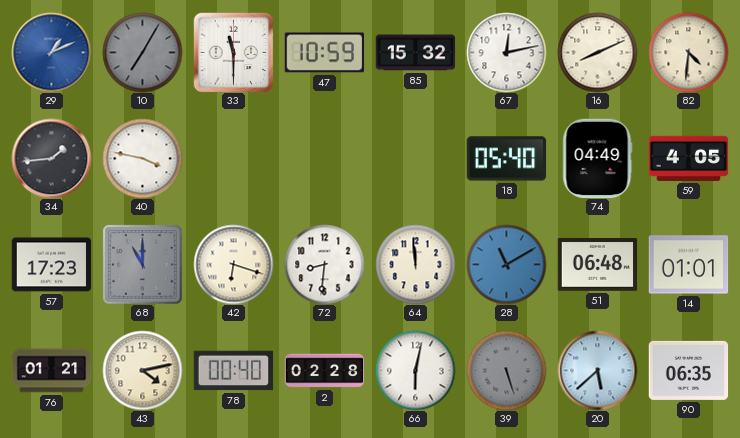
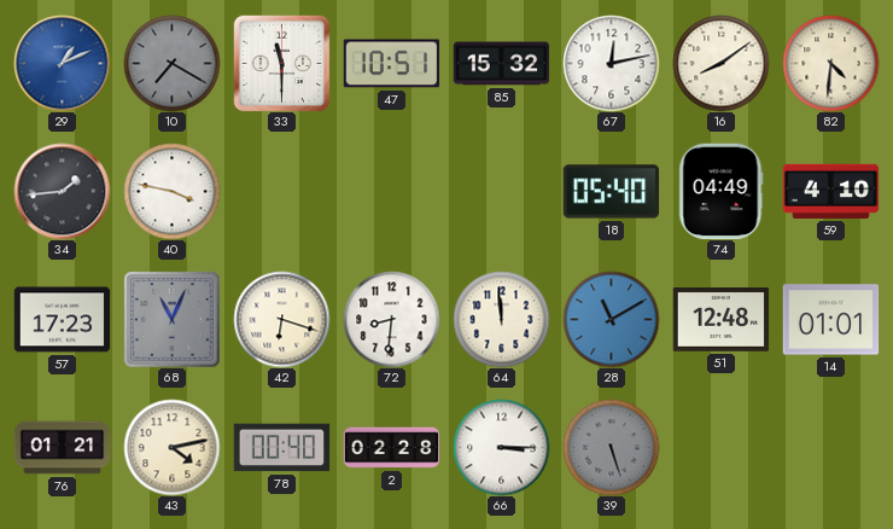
10: 7:05 -> 7:20
47: 10:59 -> 10:51
16: 8:11 -> 8:09
59: 4:05 -> 4:10
68: 11:00 -> 11:04
51: 06:48 -> 12:48
66: 6:02 -> 3:15
20: 5:38 -> none
90: 06:35 -> none
